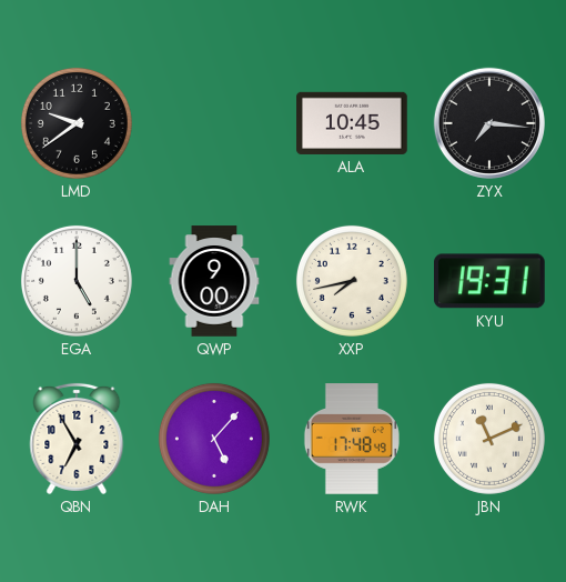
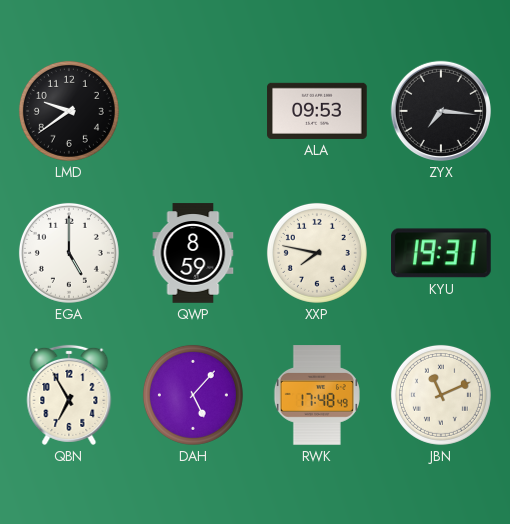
ALA: 10:45 -> 09:53
QWP: 9:00 -> 8:59
XXP: 7:43 -> 7:47
